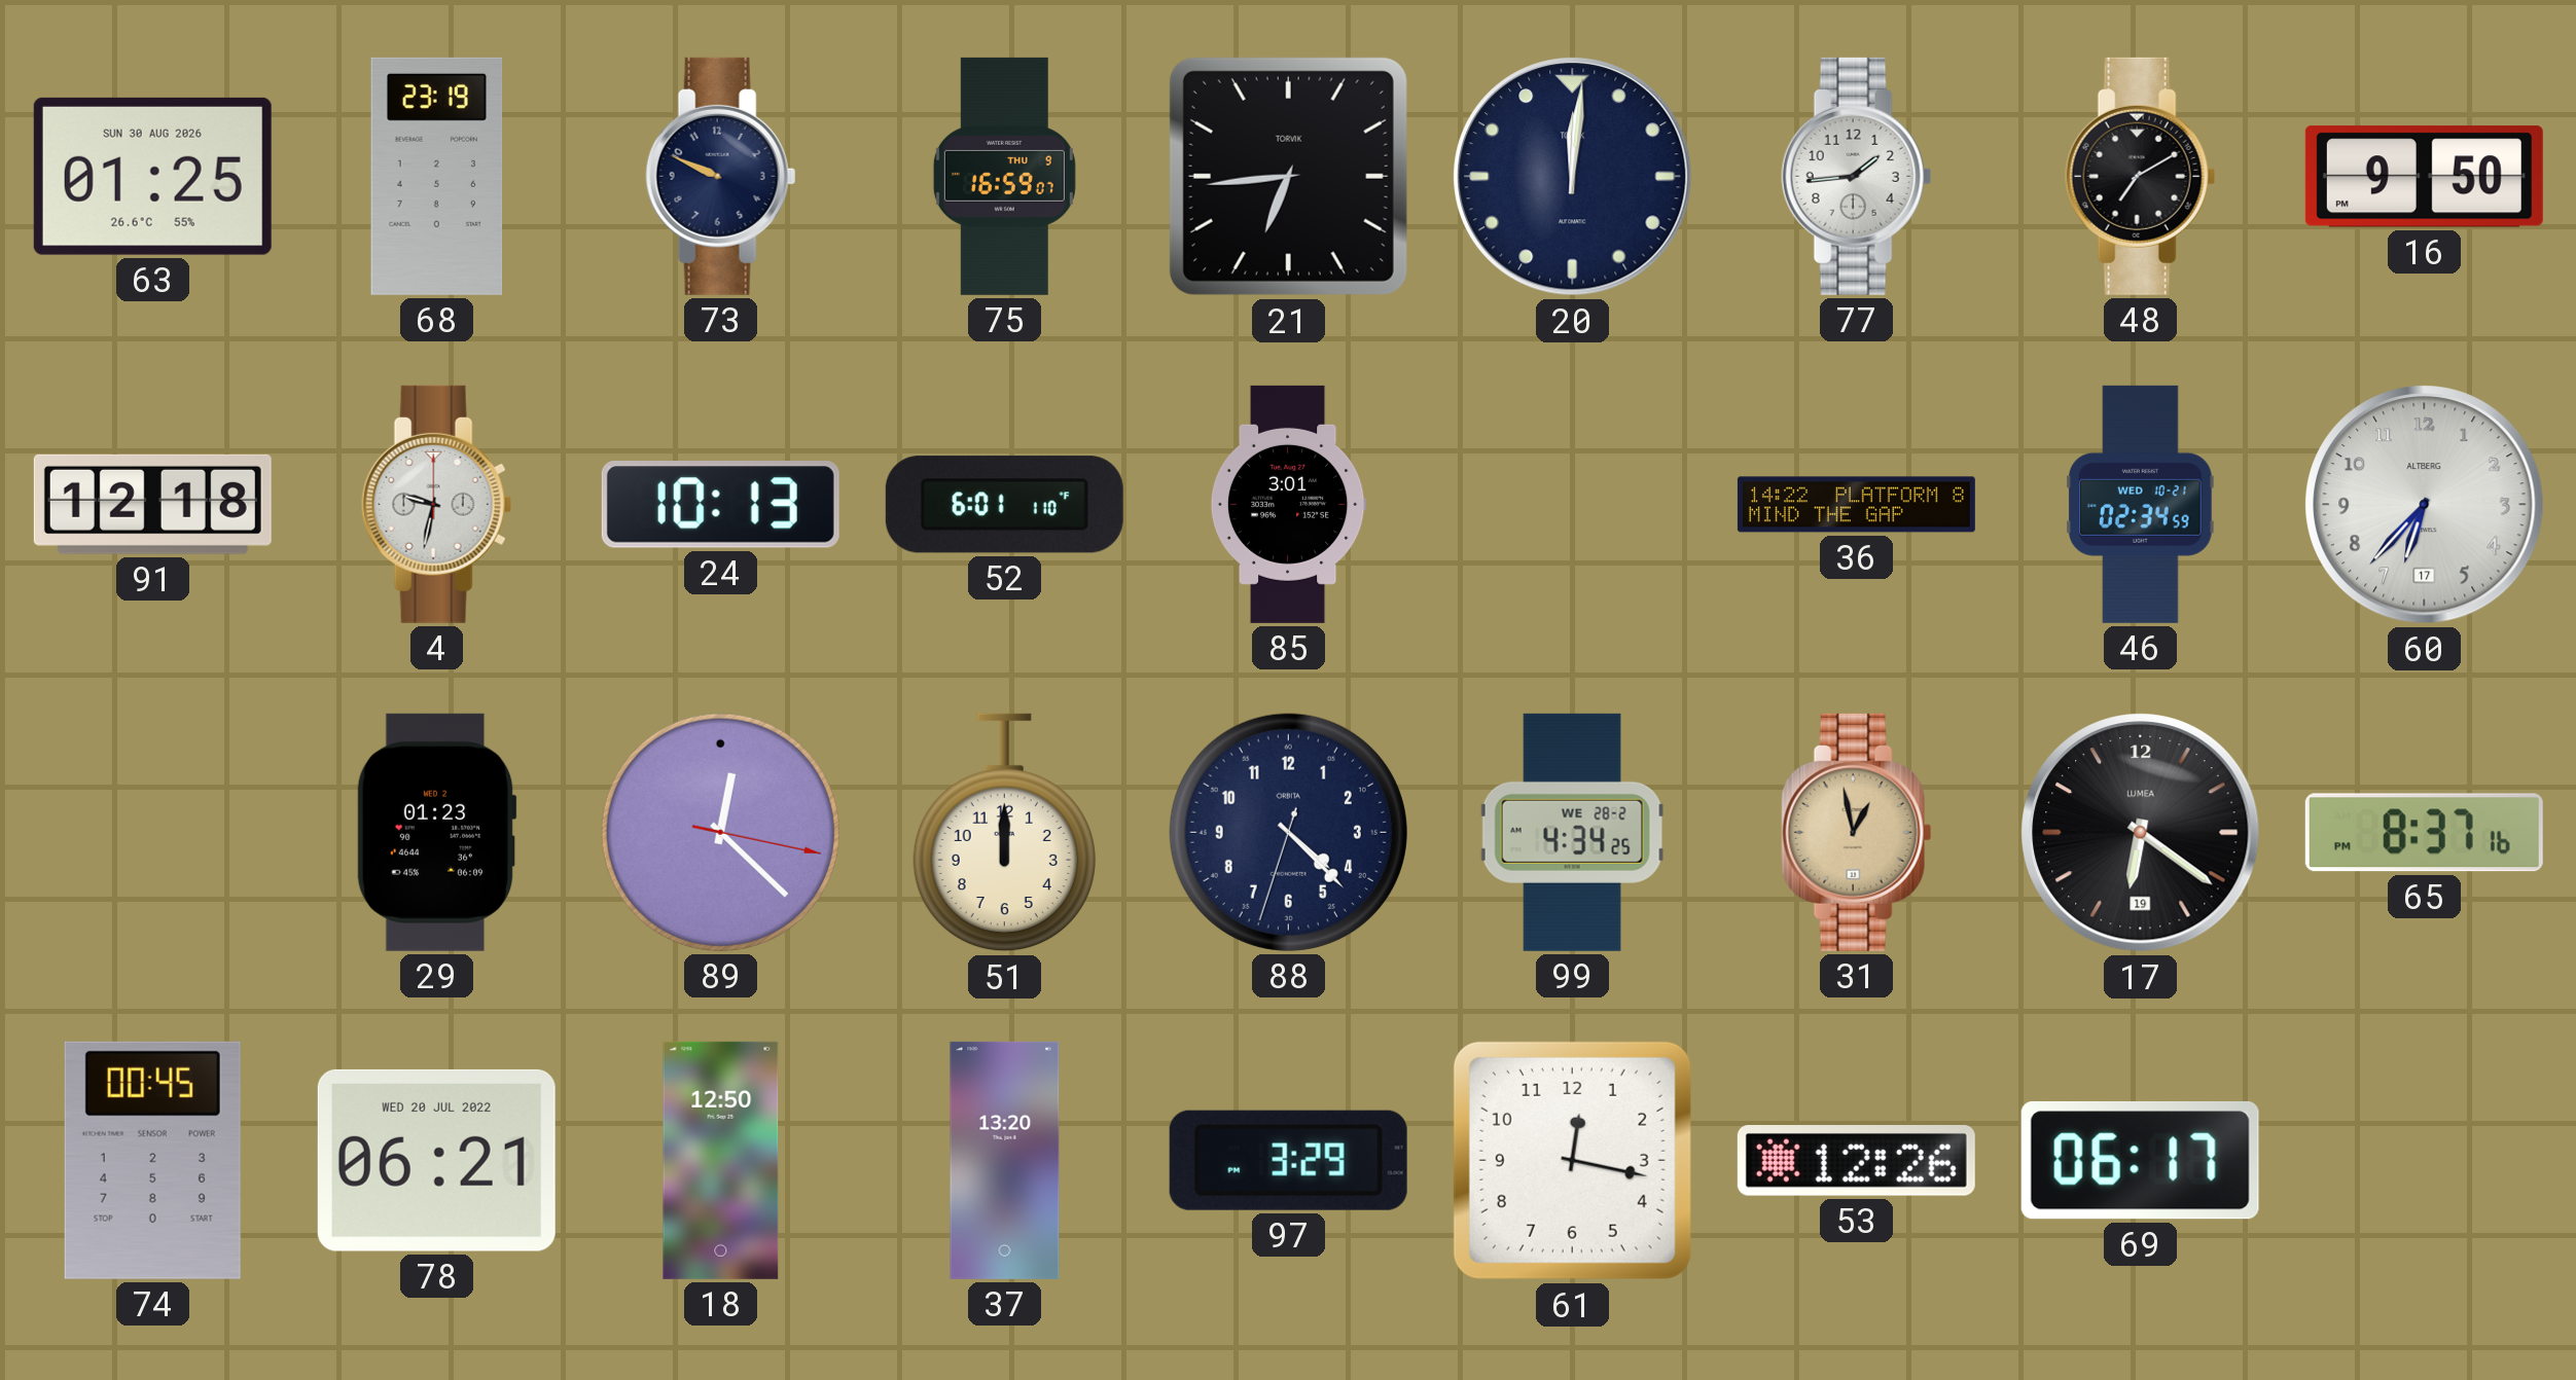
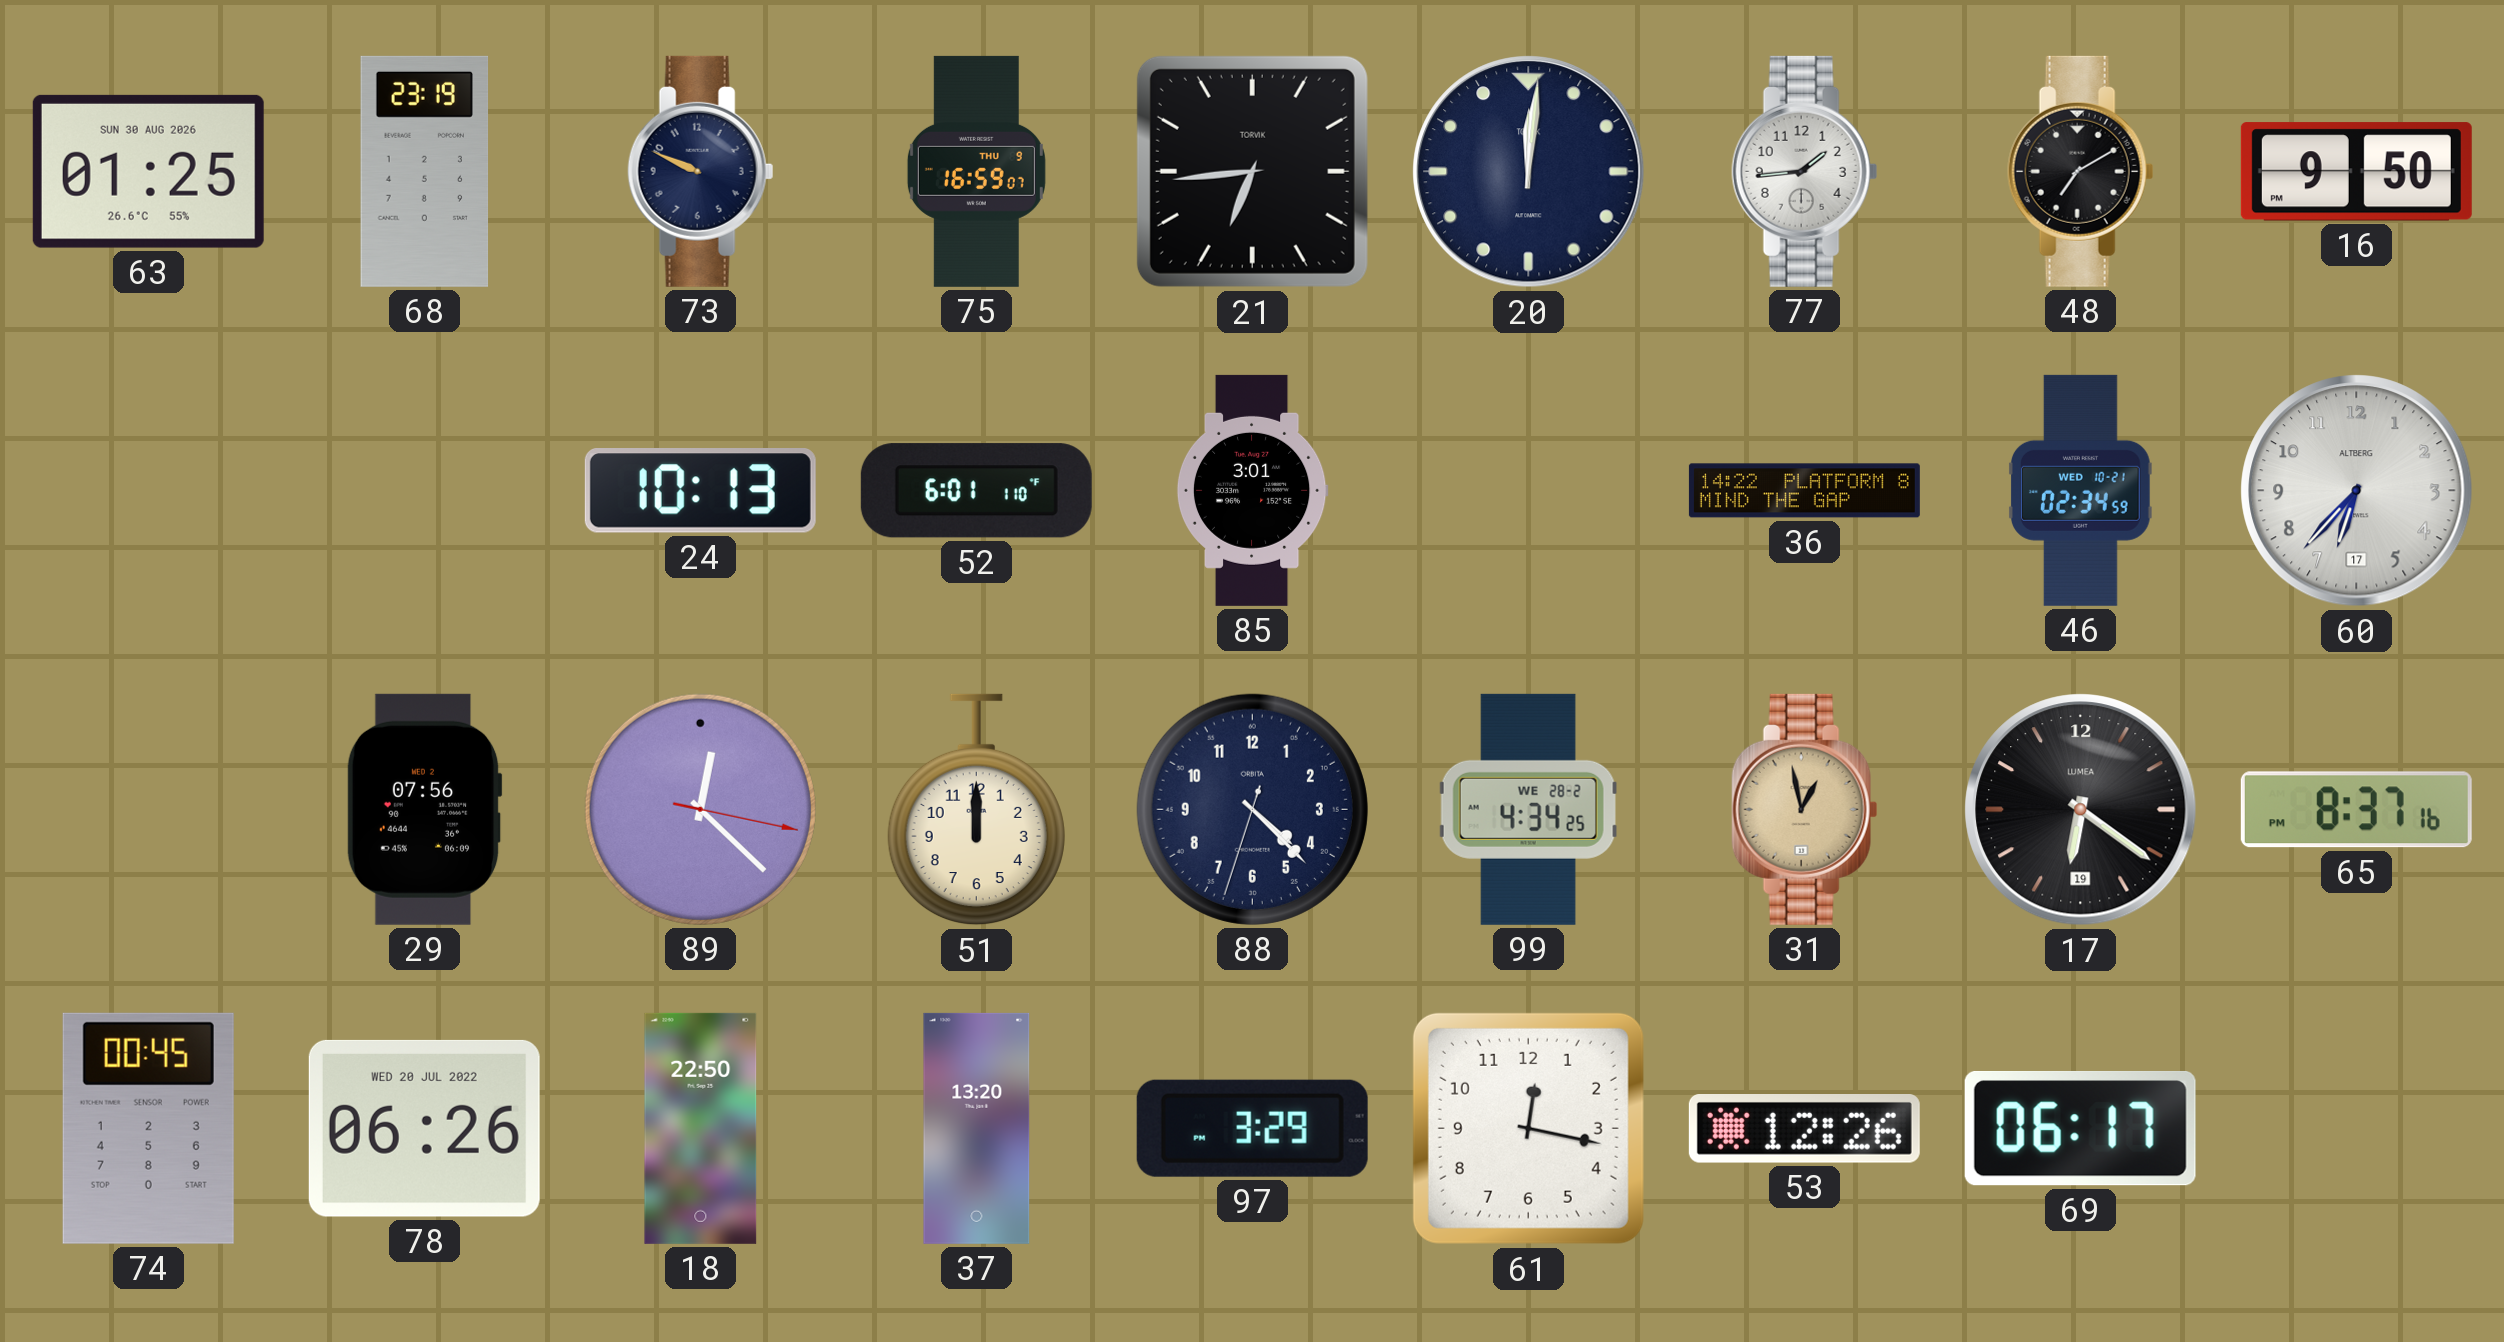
91: 12:18 -> none
4: 9:32 -> none
29: 01:23 -> 07:56
78: 06:21 -> 06:26
18: 12:50 -> 22:50
